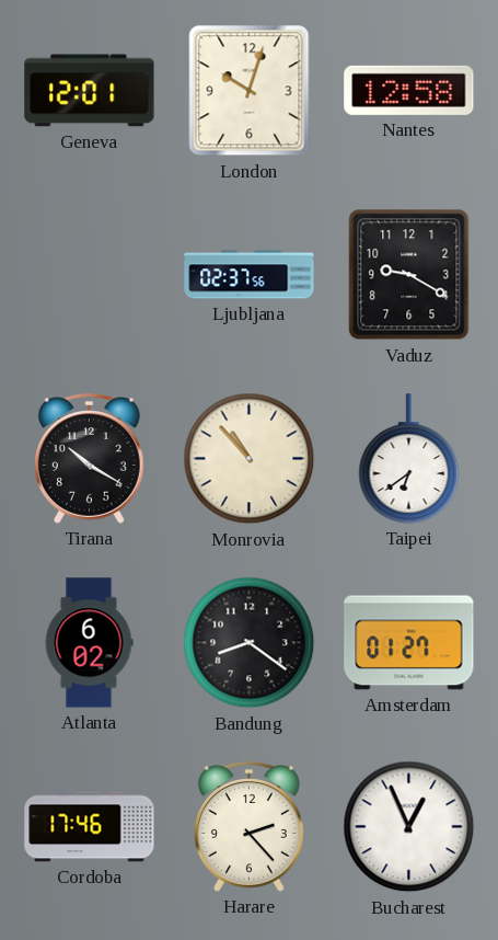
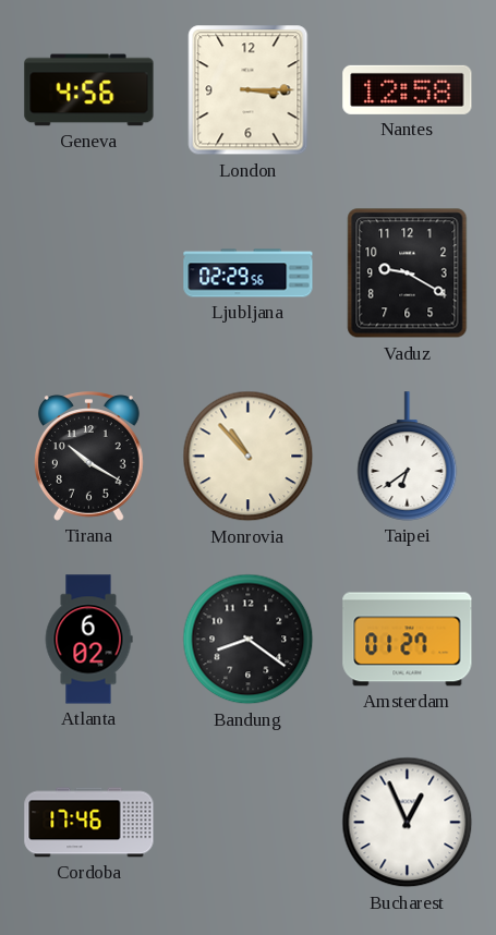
Geneva: 12:01 -> 4:56
London: 10:03 -> 3:15
Ljubljana: 02:37 -> 02:29
Harare: 2:23 -> none
